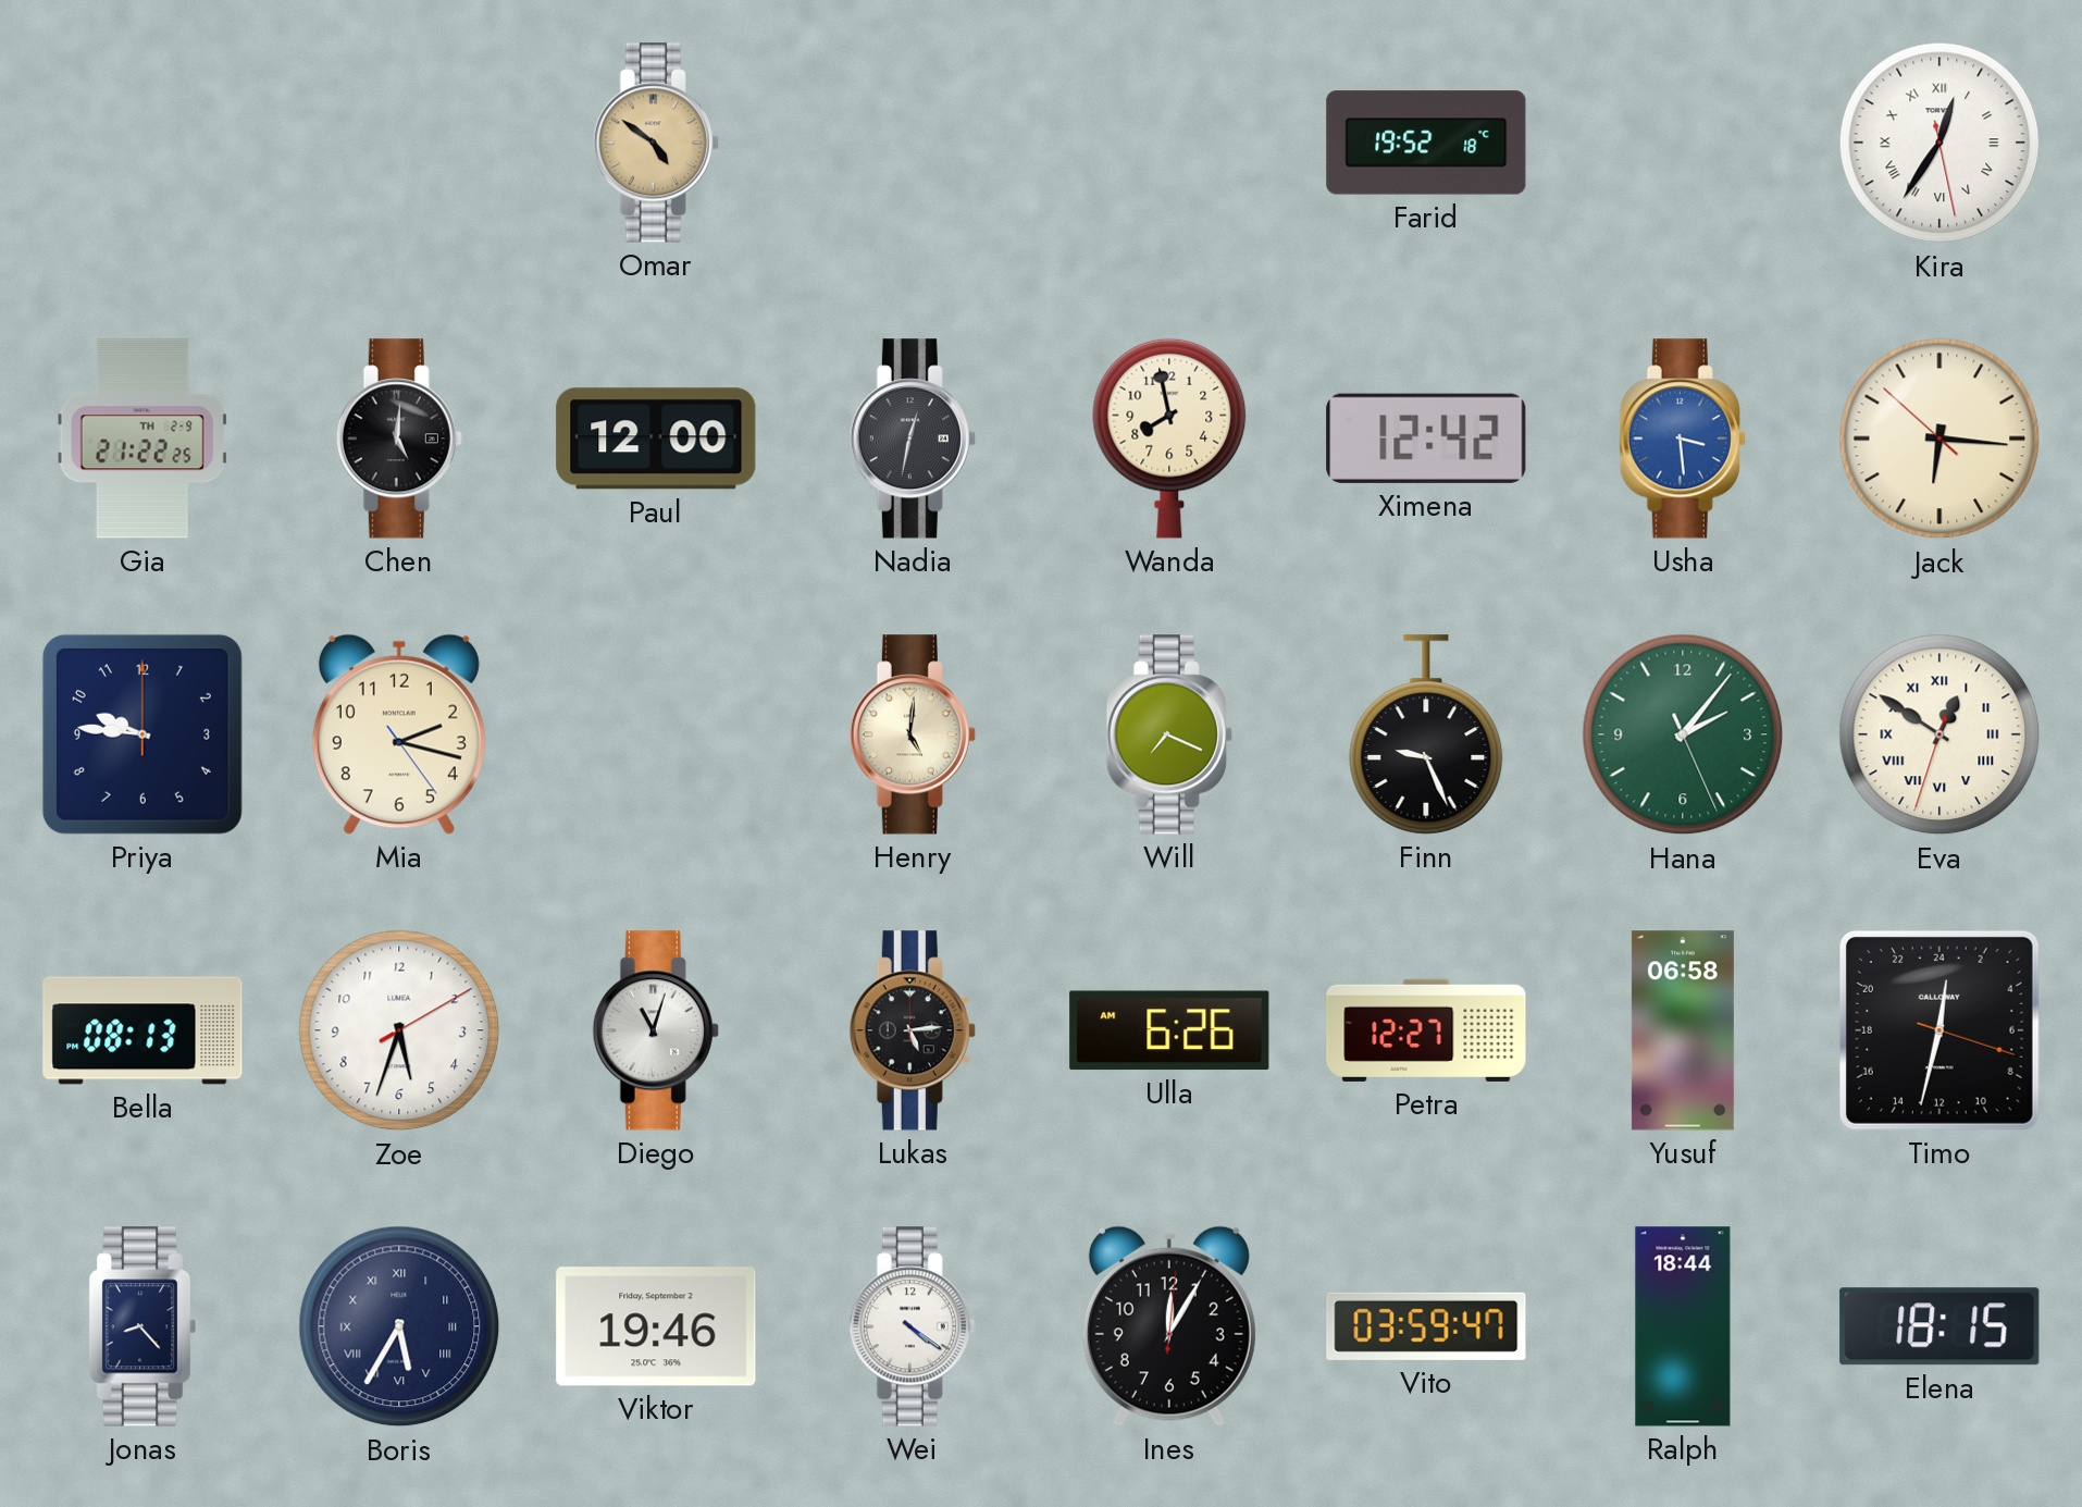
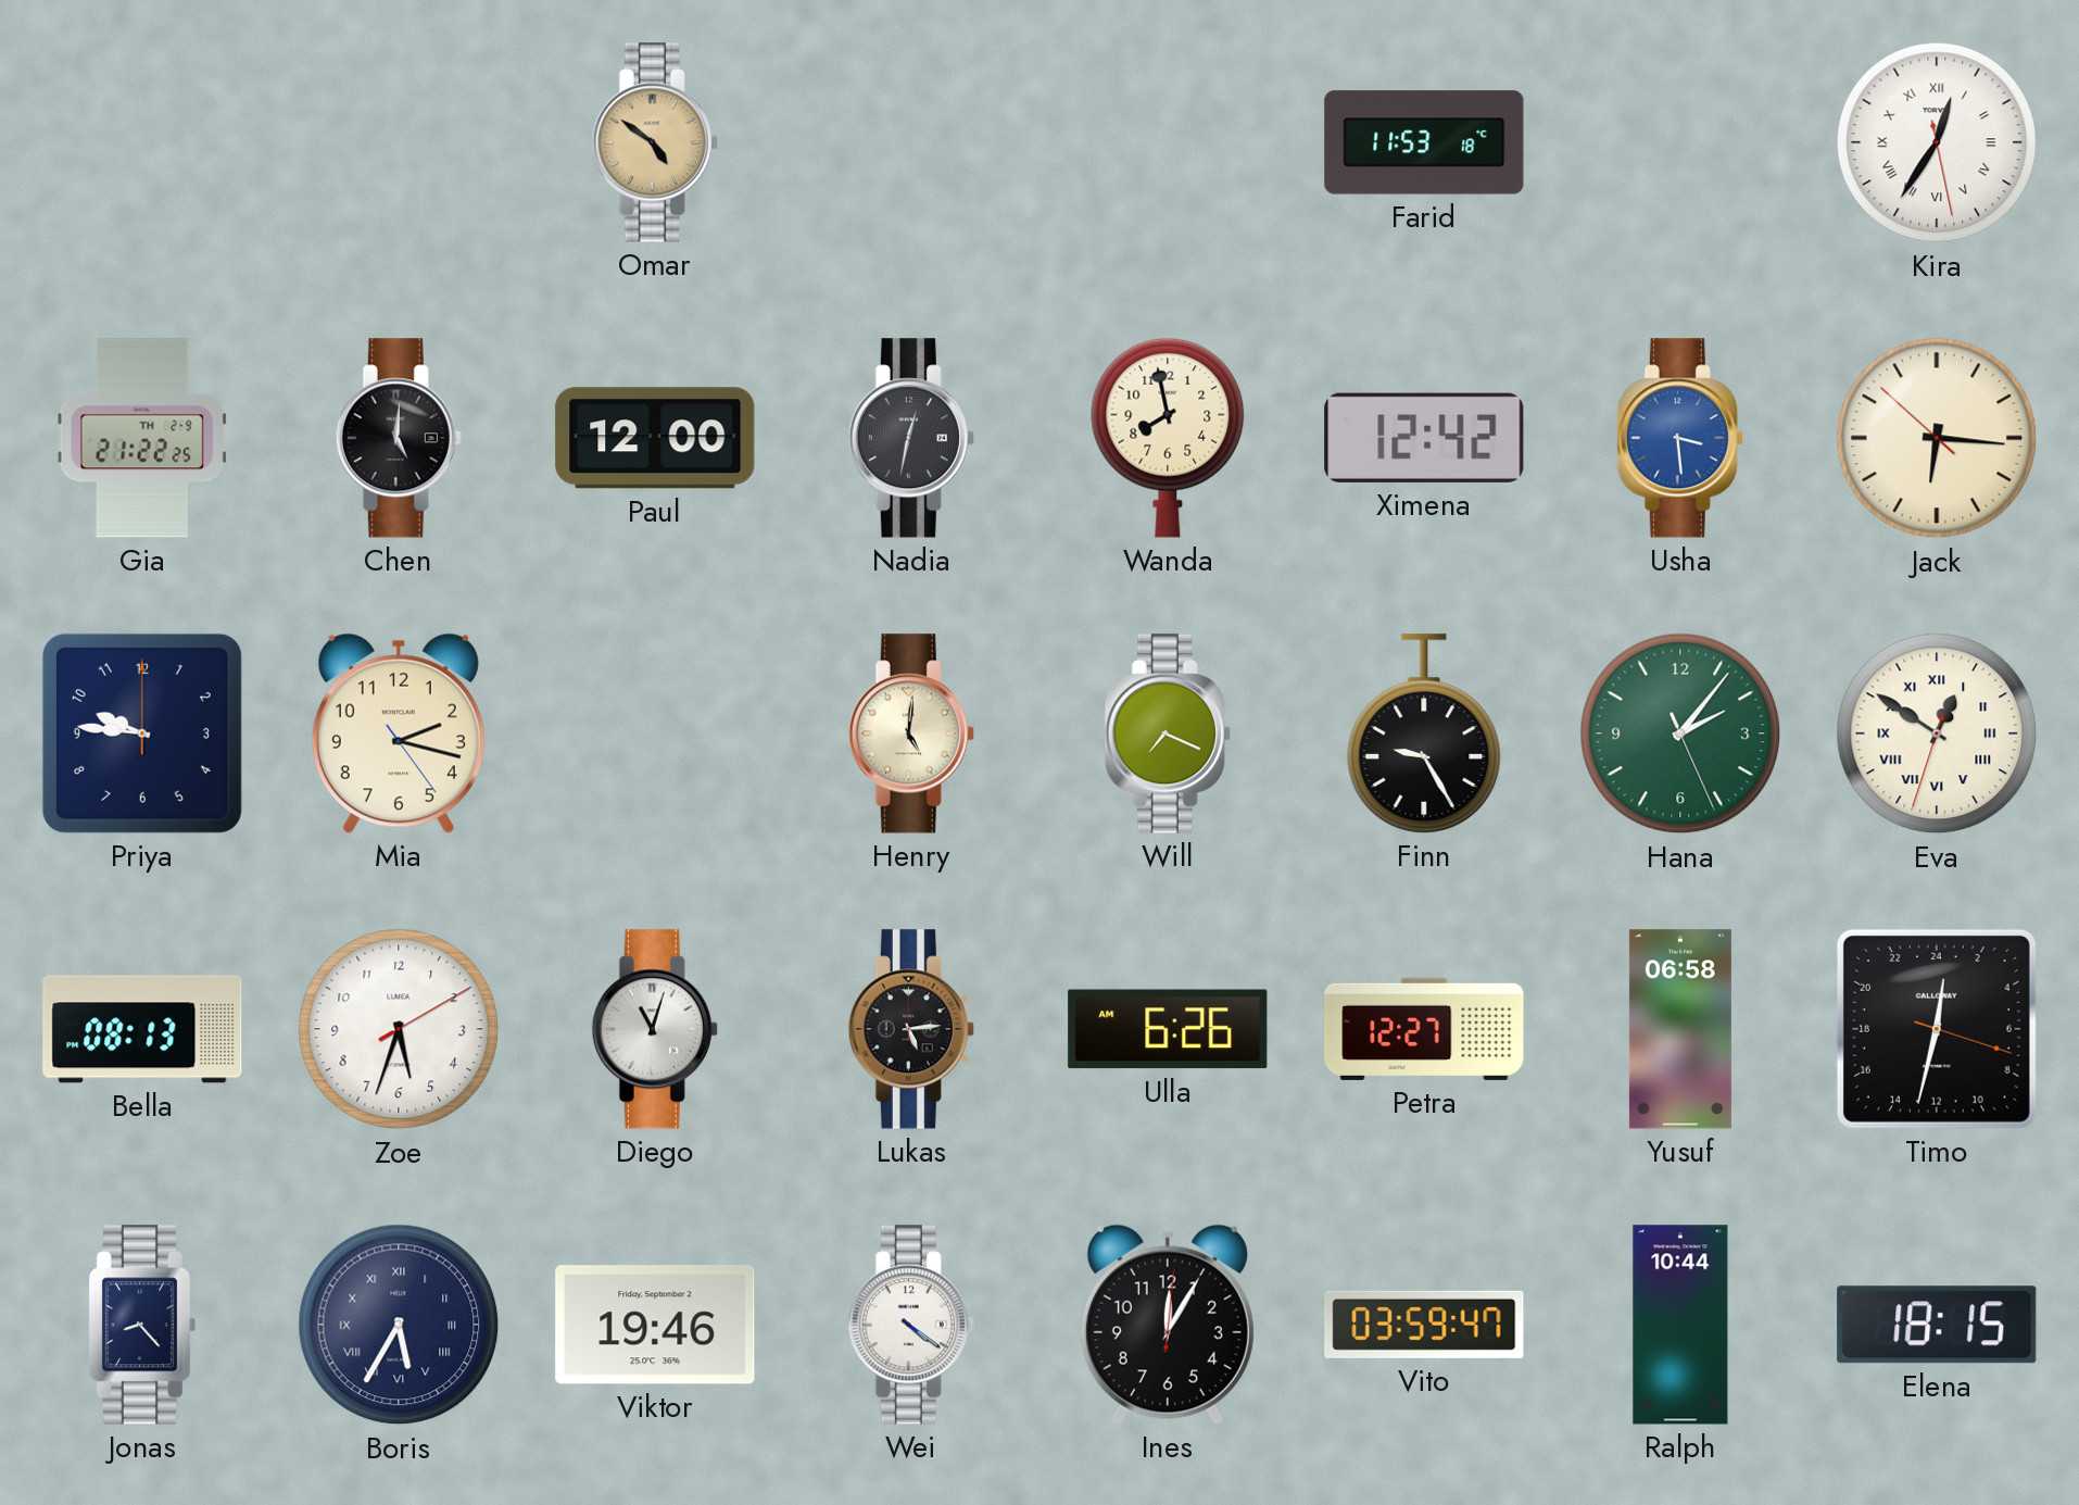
Farid: 19:52 -> 11:53
Finn: 9:26 -> 9:25
Ralph: 18:44 -> 10:44
